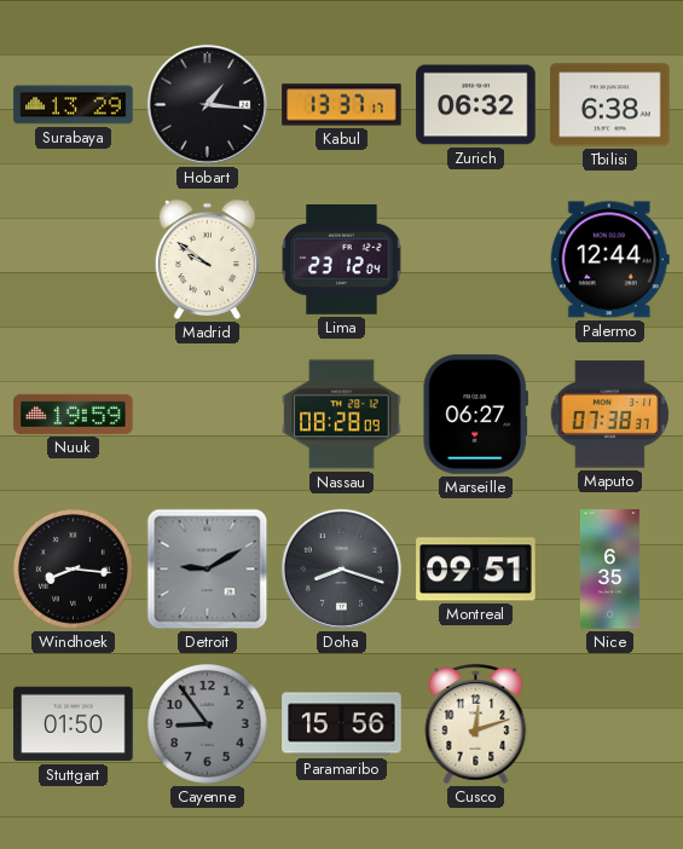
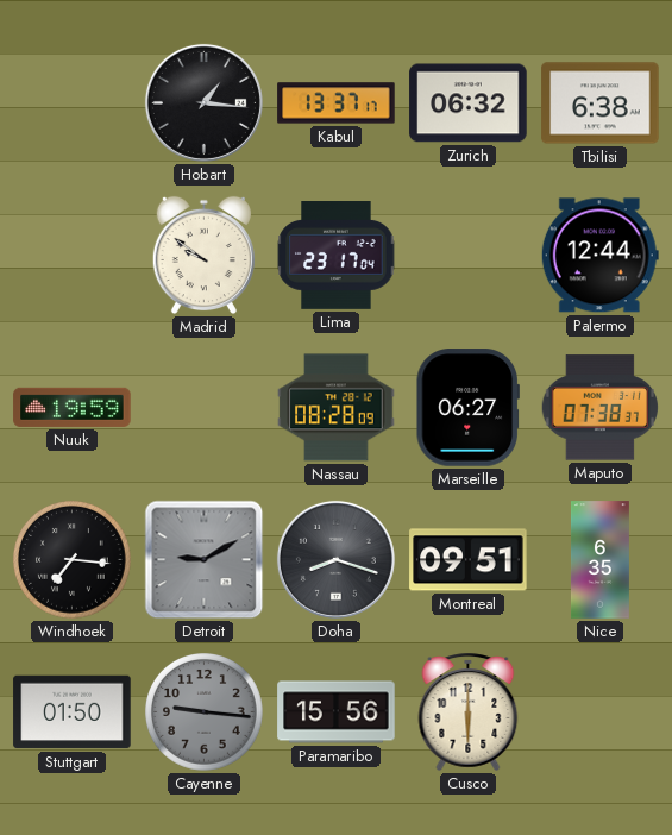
Surabaya: 13:29 -> none
Lima: 23:12 -> 23:17
Windhoek: 8:16 -> 7:16
Cayenne: 8:54 -> 9:16
Cusco: 12:12 -> 6:00
